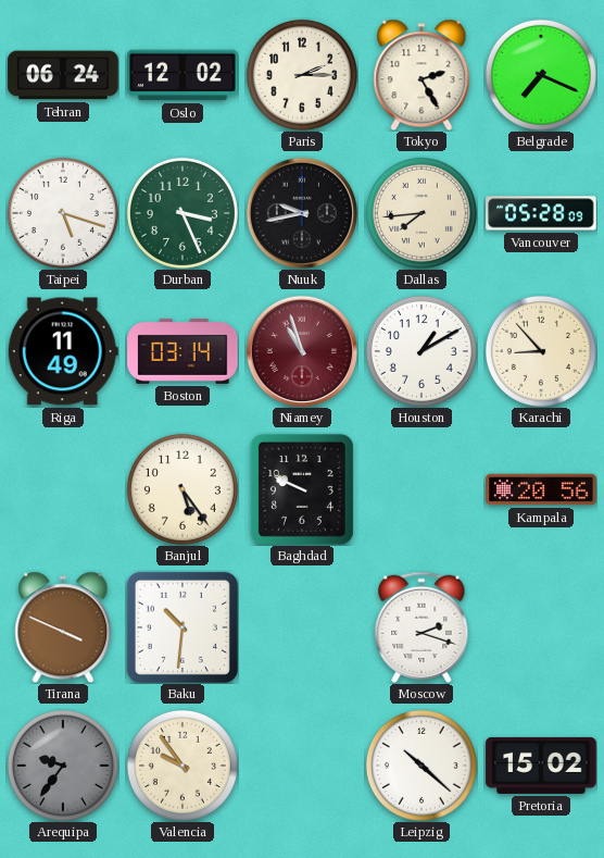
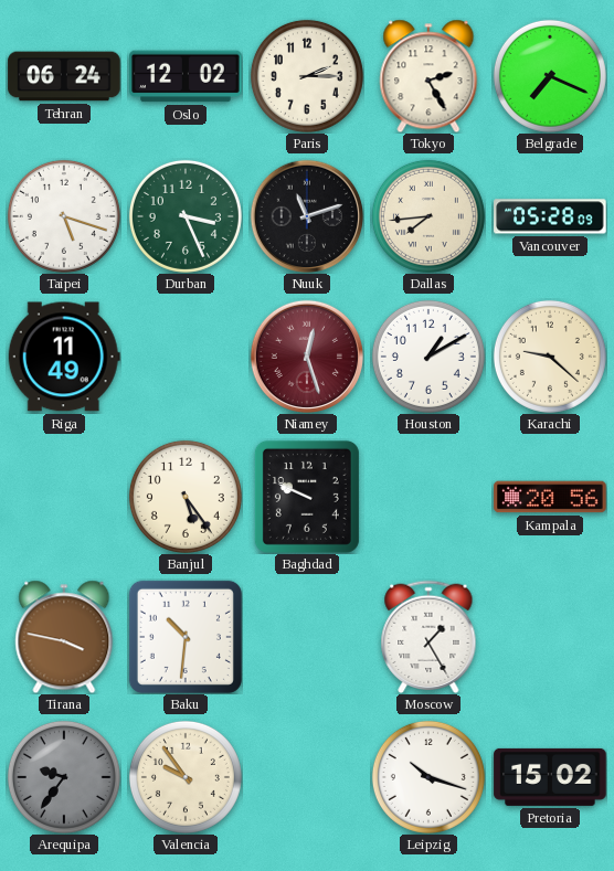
Nuuk: 9:43 -> 11:12
Boston: 03:14 -> none
Niamey: 10:57 -> 12:27
Karachi: 8:53 -> 9:22
Tirana: 3:49 -> 3:47
Moscow: 2:18 -> 1:25
Leipzig: 10:22 -> 10:18
